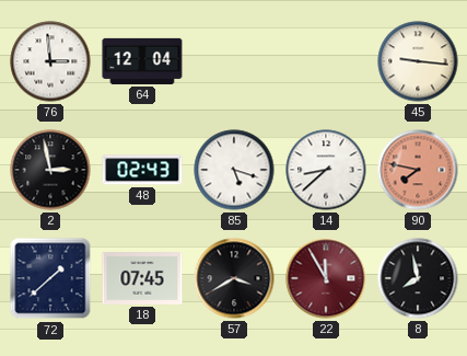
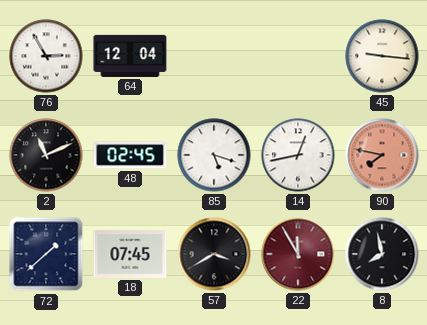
76: 2:59 -> 2:55
2: 2:58 -> 11:11
48: 02:43 -> 02:45
14: 8:38 -> 12:43
